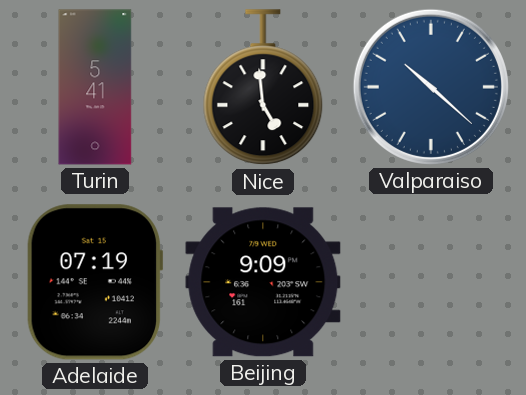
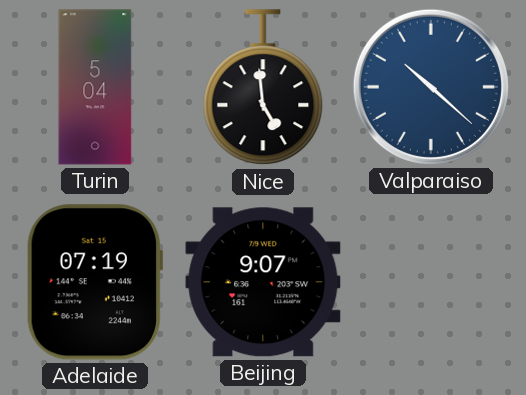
Turin: 5:41 -> 5:04
Beijing: 9:09 -> 9:07
